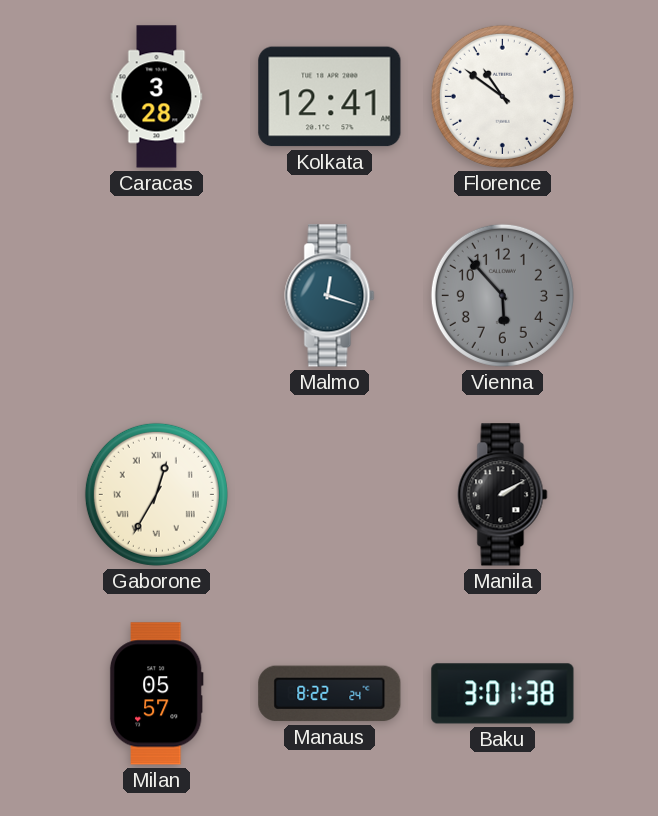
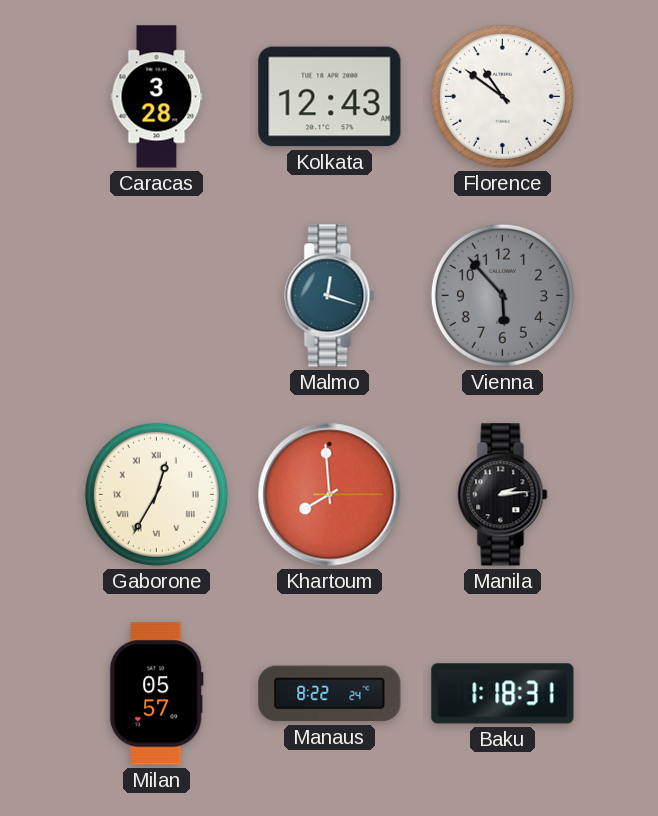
Kolkata: 12:41 -> 12:43
Khartoum: none -> 7:59
Manila: 2:10 -> 2:14
Baku: 3:01 -> 1:18
